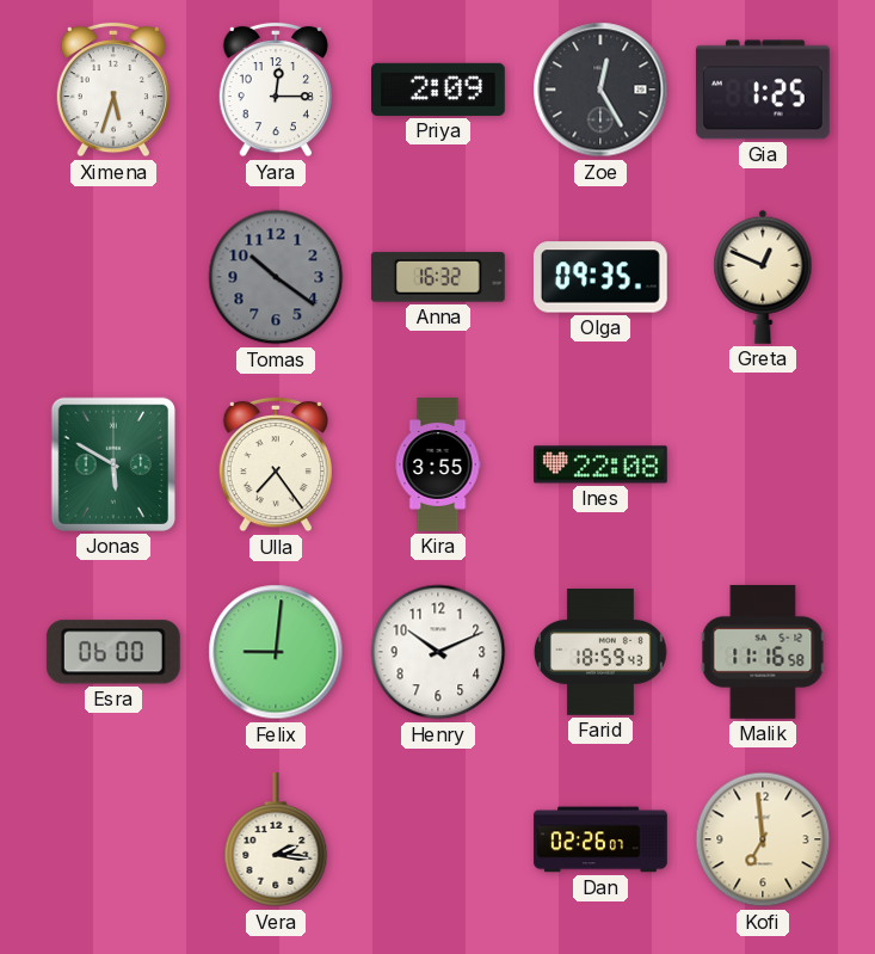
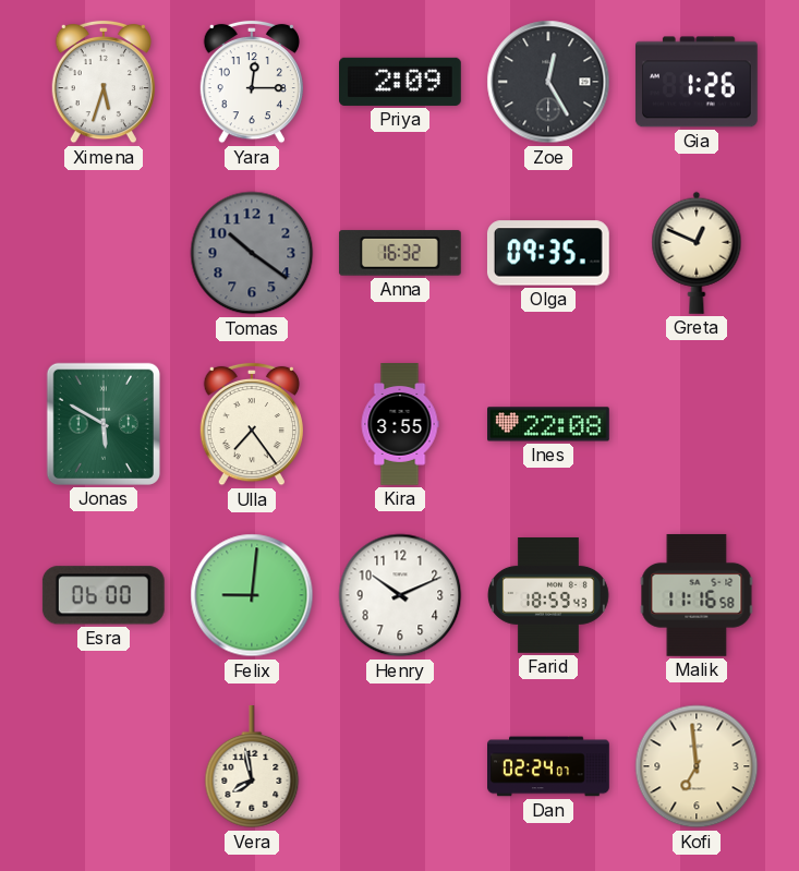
Gia: 1:25 -> 1:26
Vera: 2:16 -> 7:58
Dan: 02:26 -> 02:24
